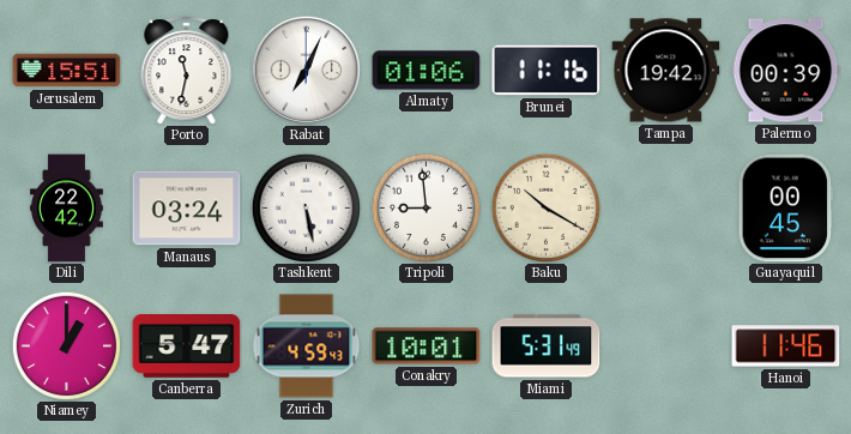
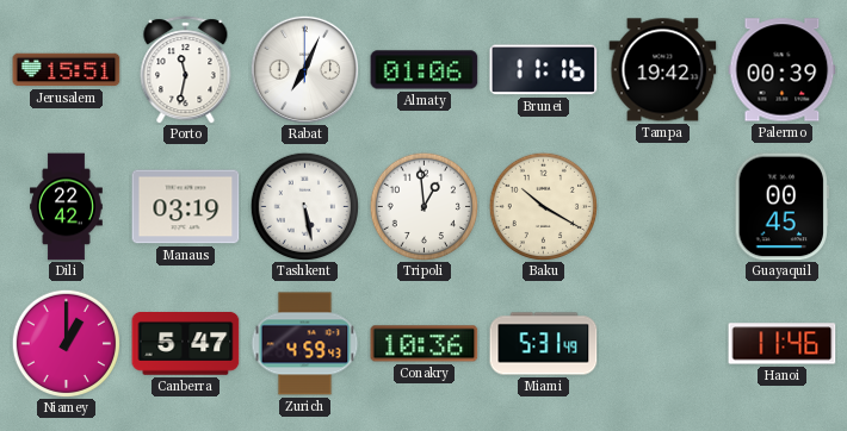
Manaus: 03:24 -> 03:19
Tripoli: 8:59 -> 12:59
Conakry: 10:01 -> 10:36
